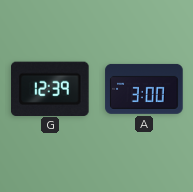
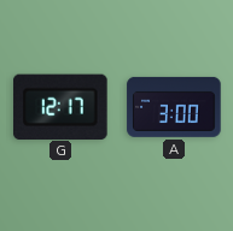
G: 12:39 -> 12:17
